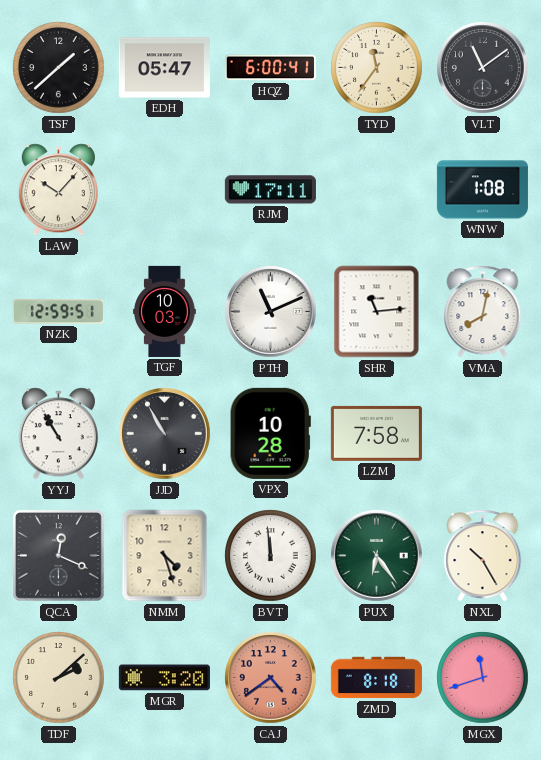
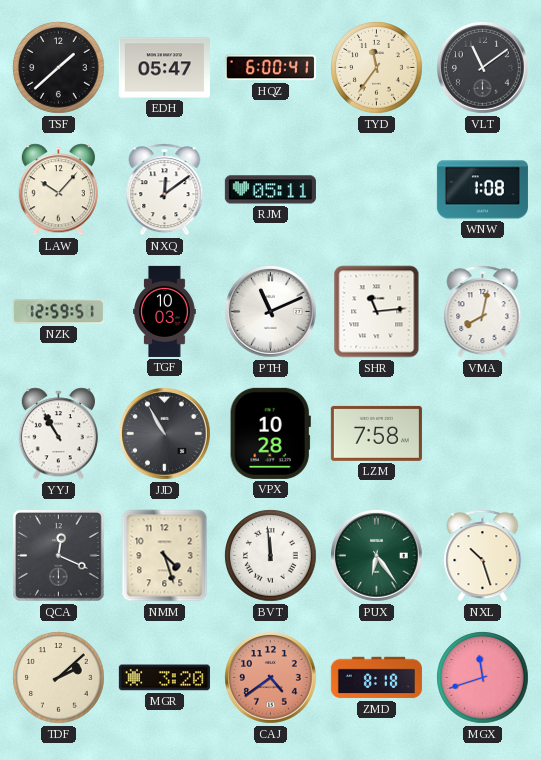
NXQ: none -> 12:09
RJM: 17:11 -> 05:11
NXL: 10:25 -> 10:27
